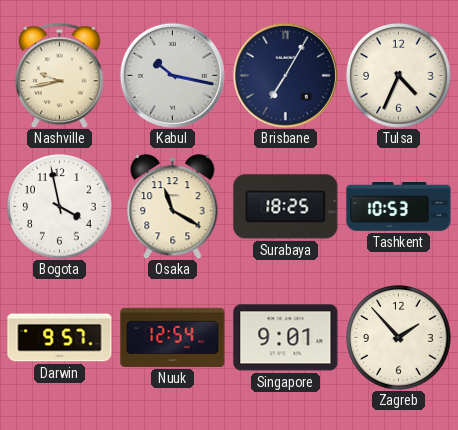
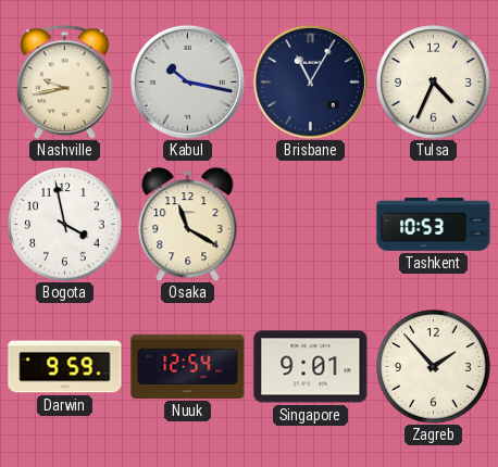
Brisbane: 7:05 -> 11:05
Surabaya: 18:25 -> none
Darwin: 9:57 -> 9:59
